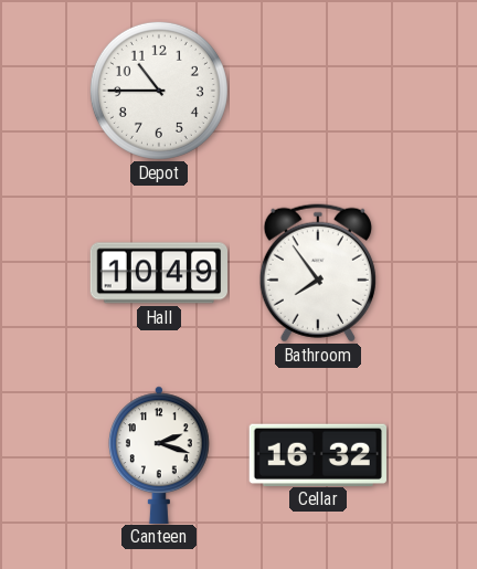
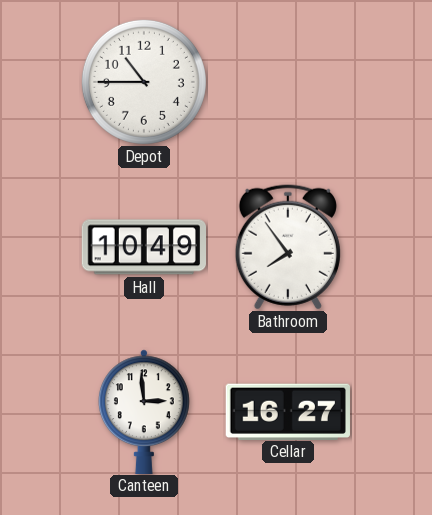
Canteen: 2:18 -> 2:59
Cellar: 16:32 -> 16:27
